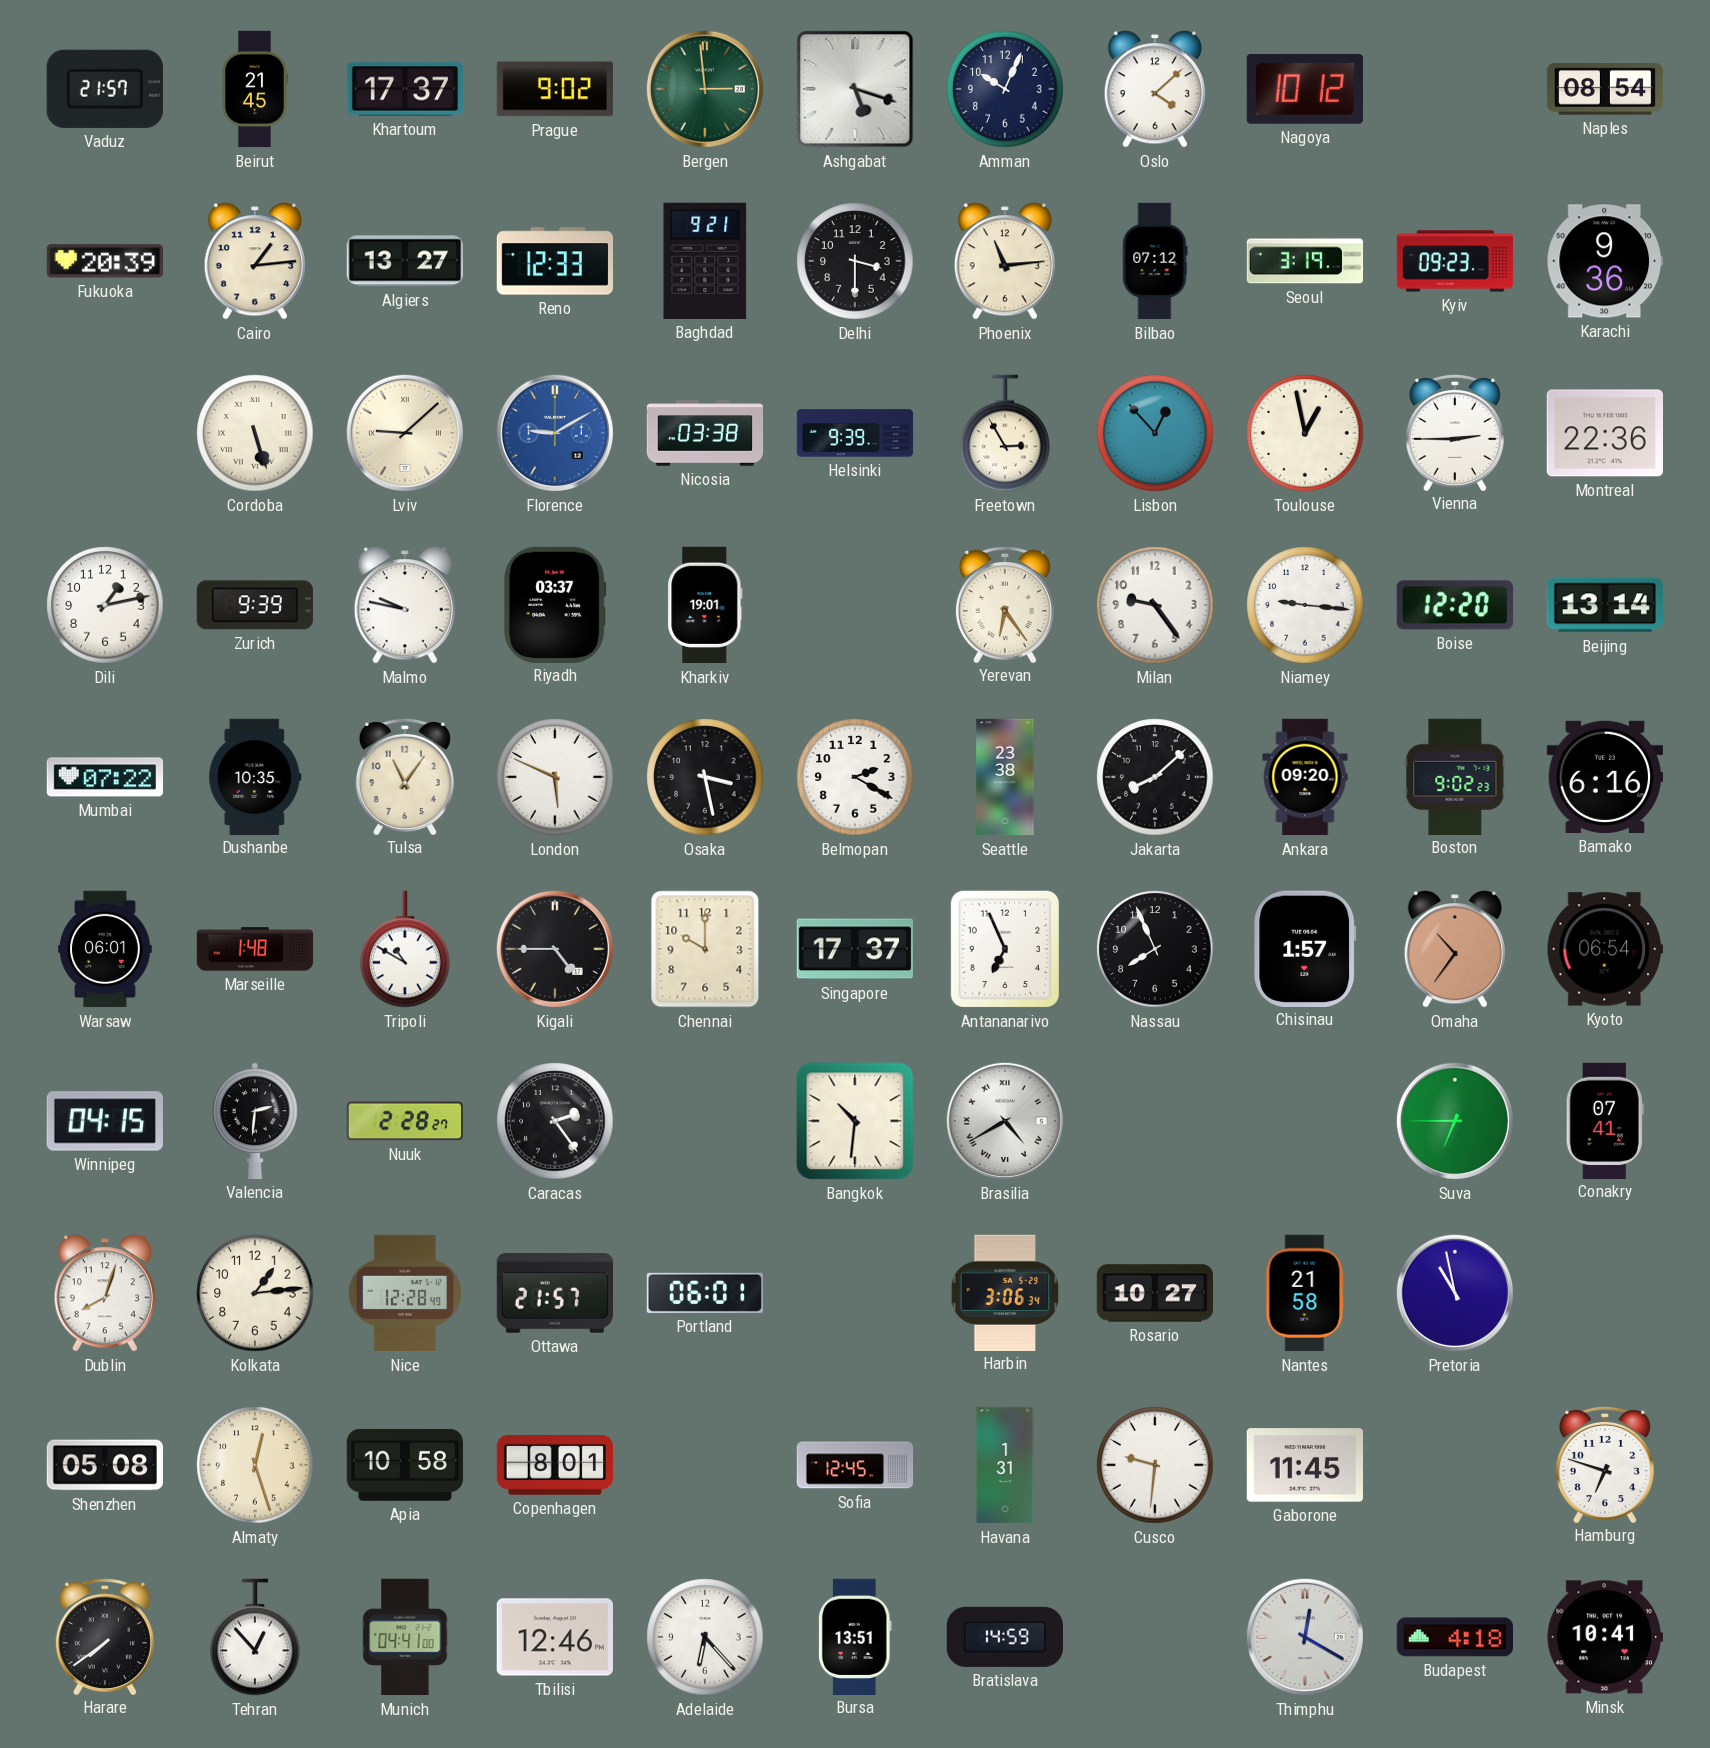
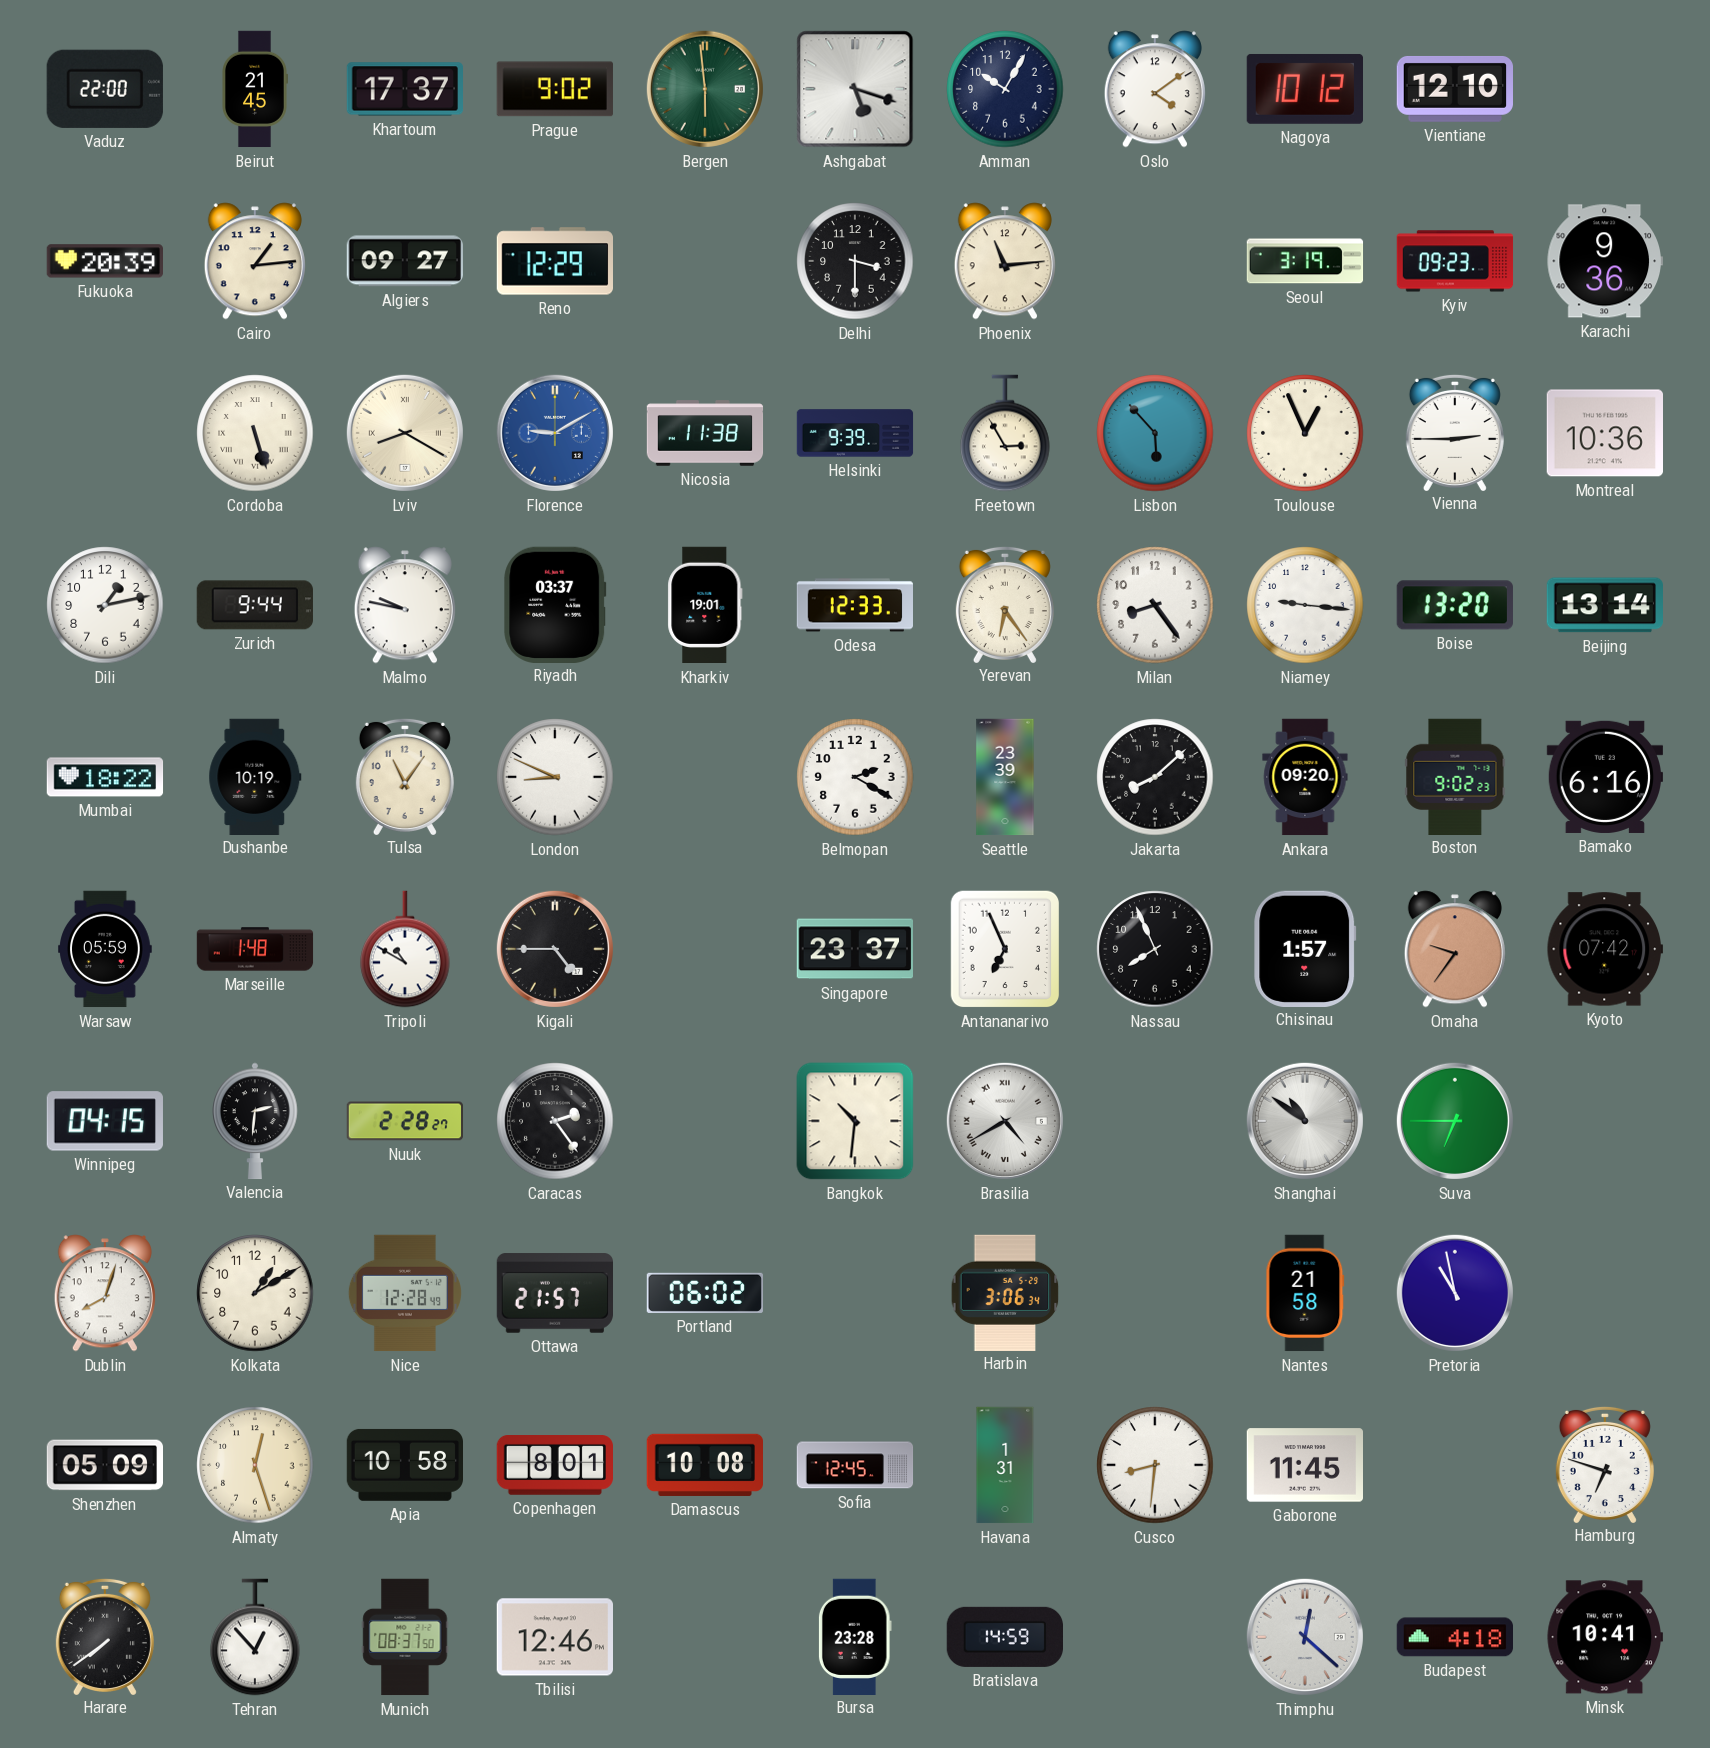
Vaduz: 21:57 -> 22:00
Bergen: 2:59 -> 5:59
Amman: 10:04 -> 10:05
Oslo: 4:08 -> 4:09
Vientiane: none -> 12:10
Naples: 08:54 -> none
Algiers: 13:27 -> 09:27
Reno: 12:33 -> 12:29
Baghdad: 9:21 -> none
Bilbao: 07:12 -> none
Lviv: 9:08 -> 8:20
Nicosia: 03:38 -> 11:38
Lisbon: 12:53 -> 5:53
Toulouse: 12:58 -> 12:56
Montreal: 22:36 -> 10:36
Zurich: 9:39 -> 9:44
Odesa: none -> 12:33
Milan: 9:24 -> 8:24
Boise: 12:20 -> 13:20
Mumbai: 07:22 -> 18:22
Dushanbe: 10:35 -> 10:19
London: 5:49 -> 8:49
Osaka: 3:28 -> none
Seattle: 23:38 -> 23:39
Warsaw: 06:01 -> 05:59
Chennai: 10:00 -> none
Singapore: 17:37 -> 23:37
Omaha: 10:36 -> 9:36
Kyoto: 06:54 -> 07:42
Shanghai: none -> 10:51
Conakry: 07:41 -> none
Kolkata: 1:14 -> 1:10
Portland: 06:01 -> 06:02
Rosario: 10:27 -> none
Shenzhen: 05:08 -> 05:09
Damascus: none -> 10:08
Cusco: 9:31 -> 8:31
Munich: 04:41 -> 08:37
Adelaide: 6:23 -> none
Bursa: 13:51 -> 23:28
Thimphu: 12:20 -> 12:22
